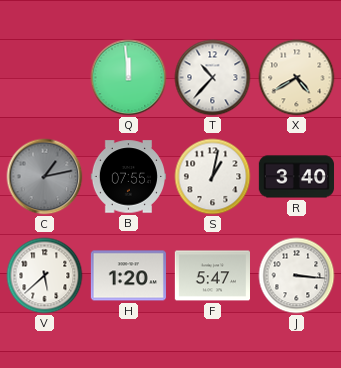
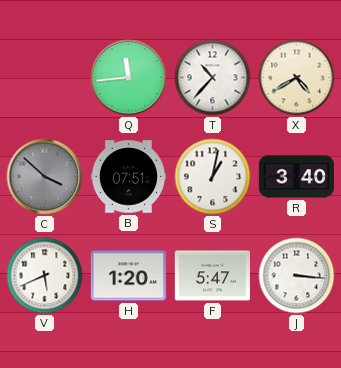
Q: 11:59 -> 11:44
C: 1:13 -> 3:52
B: 07:55 -> 07:51
V: 5:38 -> 5:41
